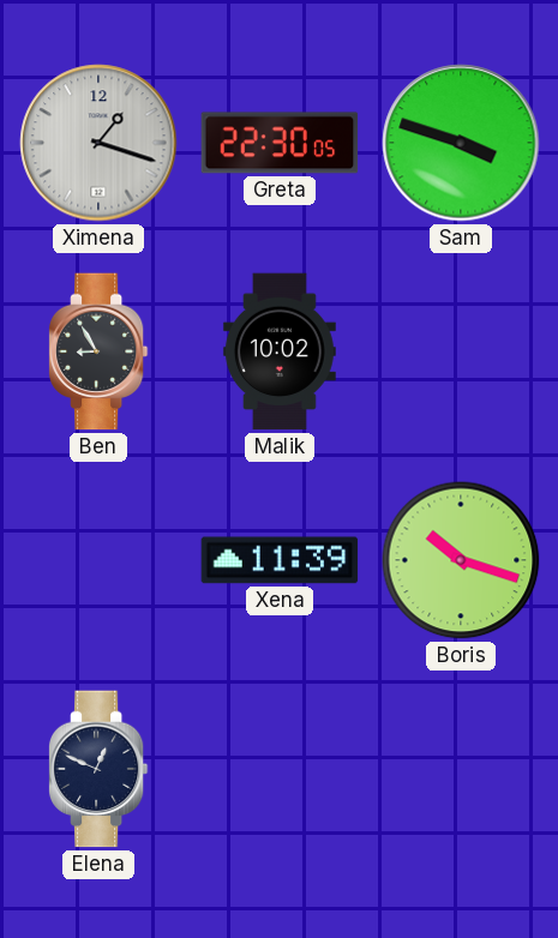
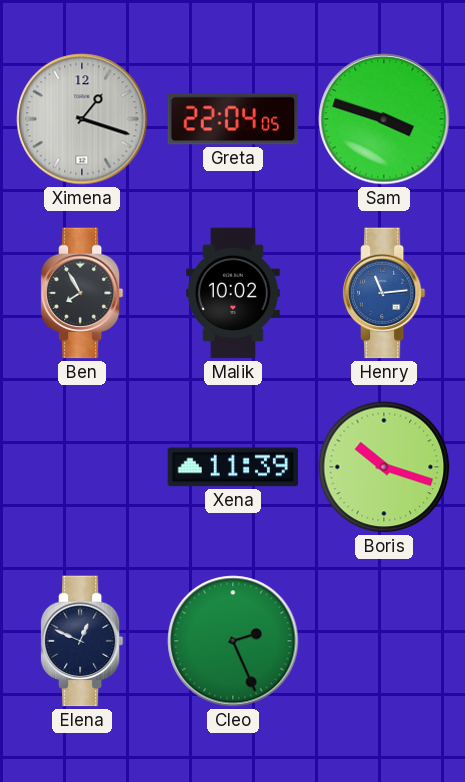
Greta: 22:30 -> 22:04
Ben: 8:55 -> 7:55
Henry: none -> 11:14
Cleo: none -> 2:26
